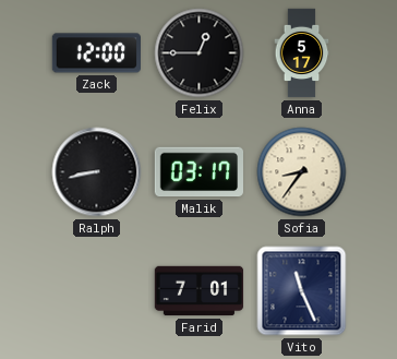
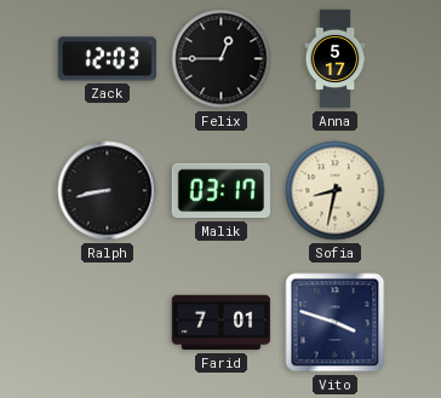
Zack: 12:00 -> 12:03
Sofia: 8:36 -> 8:32
Vito: 11:26 -> 3:48
